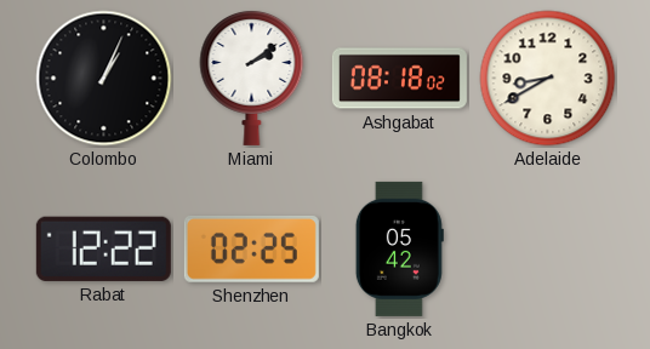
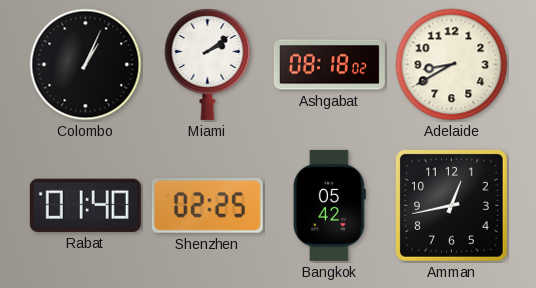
Rabat: 12:22 -> 01:40
Amman: none -> 12:43
